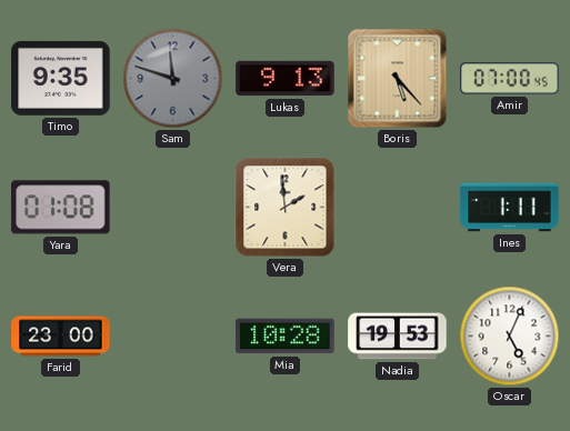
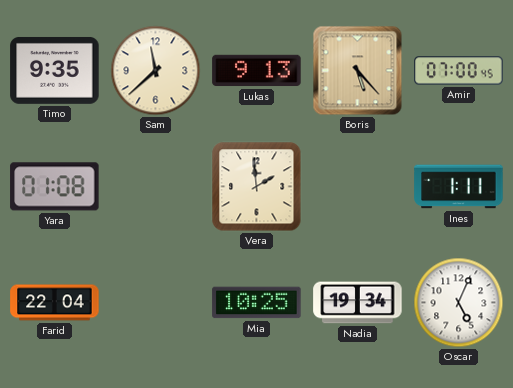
Sam: 11:48 -> 11:38
Sam dial: grey -> cream
Farid: 23:00 -> 22:04
Mia: 10:28 -> 10:25
Nadia: 19:53 -> 19:34
